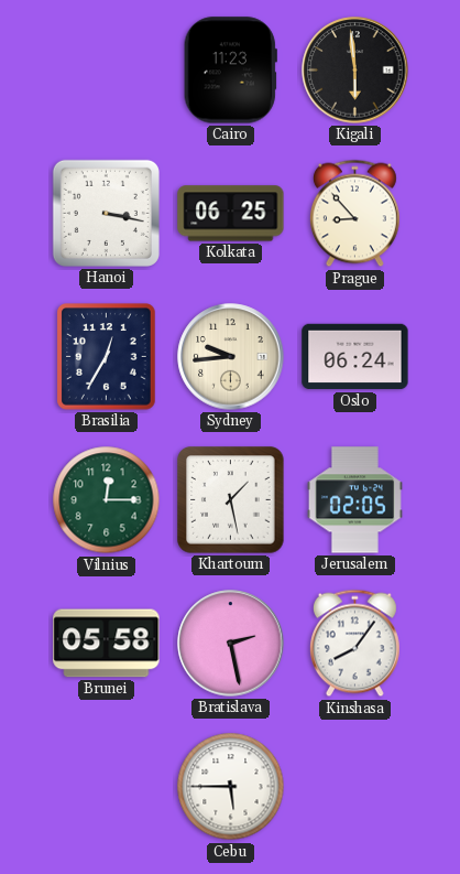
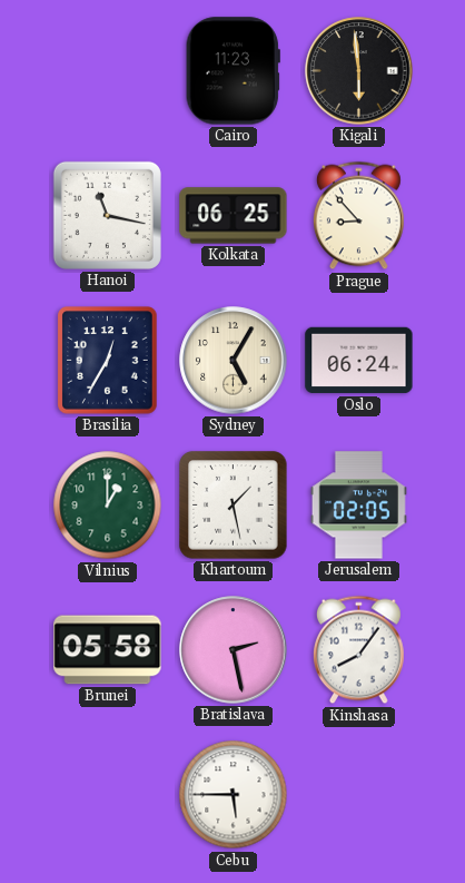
Hanoi: 3:17 -> 11:17
Sydney: 9:44 -> 5:05
Vilnius: 12:15 -> 1:00
